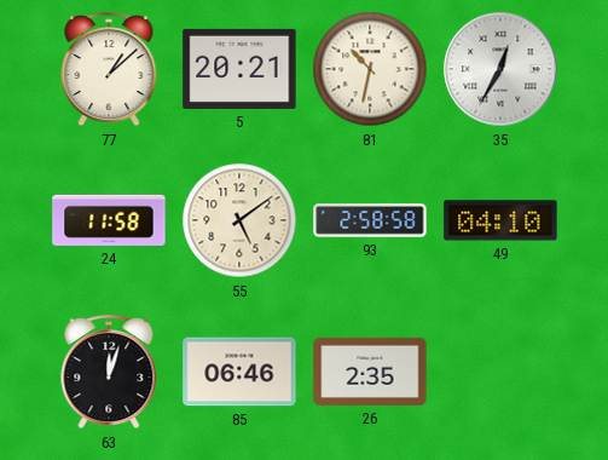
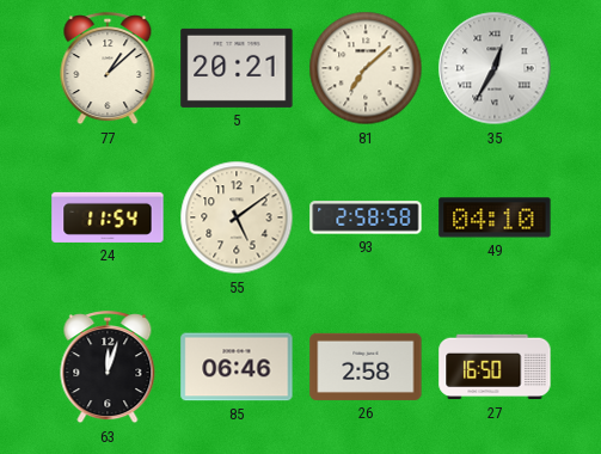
81: 10:32 -> 7:08
24: 11:58 -> 11:54
26: 2:35 -> 2:58
27: none -> 16:50
